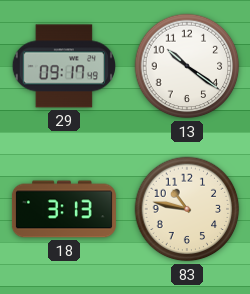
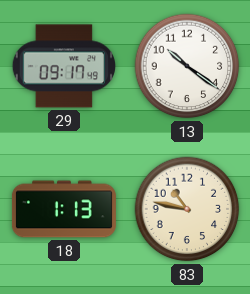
18: 3:13 -> 1:13
